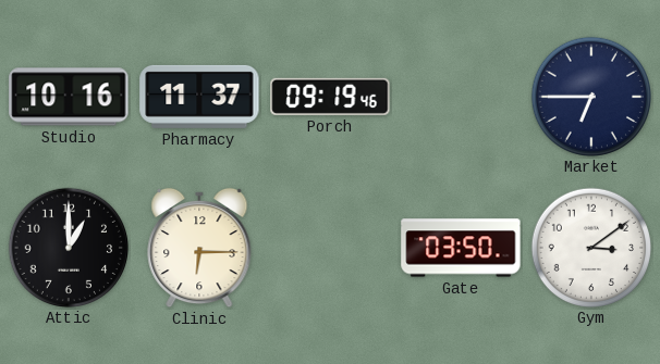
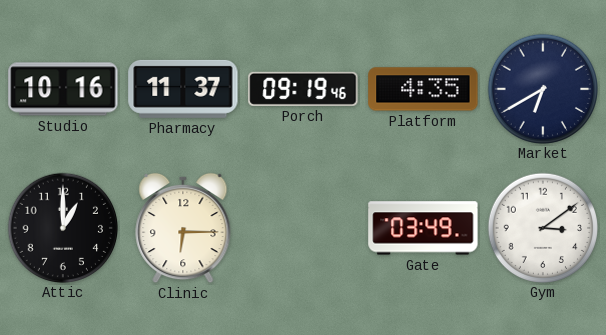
Platform: none -> 4:35
Market: 6:45 -> 6:40
Gate: 03:50 -> 03:49
